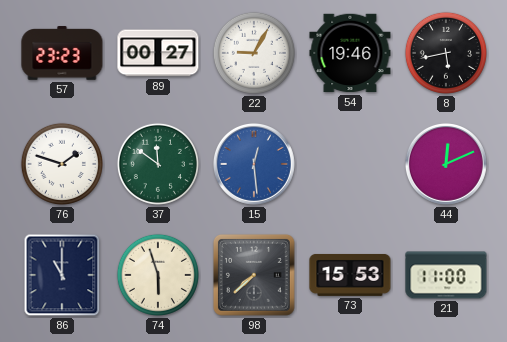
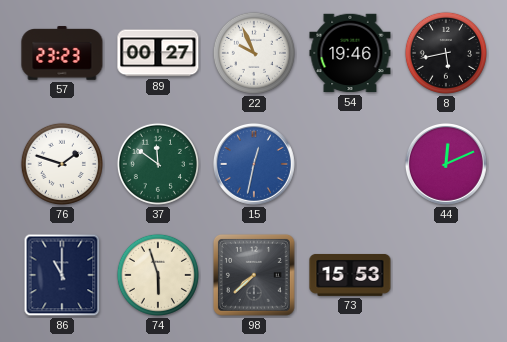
22: 9:05 -> 9:56
15: 12:29 -> 12:32
21: 11:00 -> none
